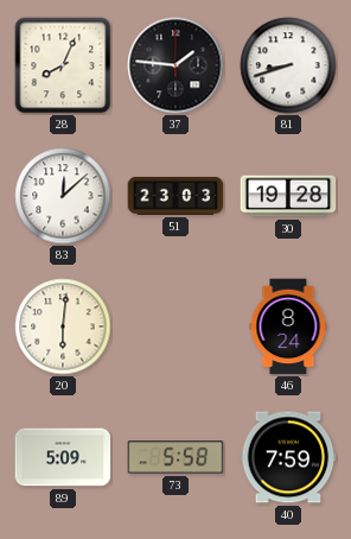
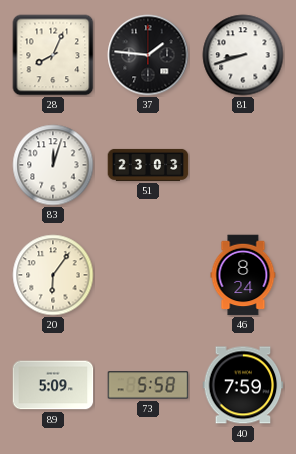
83: 12:08 -> 12:03
30: 19:28 -> none
20: 6:01 -> 6:06
